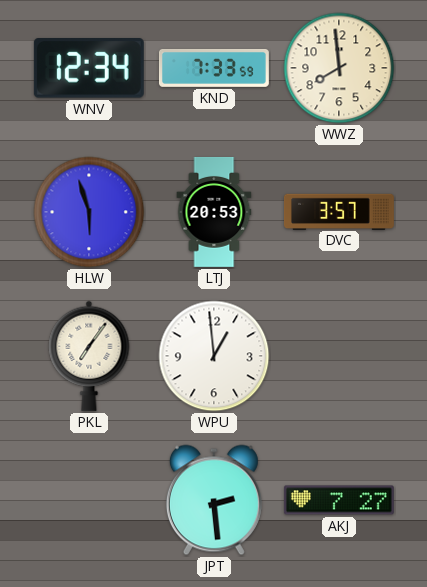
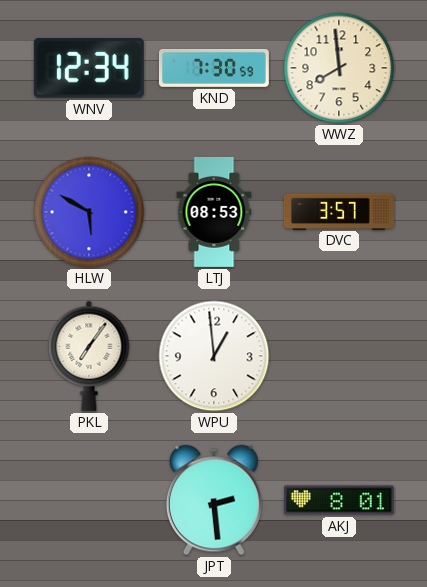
KND: 7:33 -> 7:30
HLW: 5:57 -> 5:50
LTJ: 20:53 -> 08:53
AKJ: 7:27 -> 8:01
